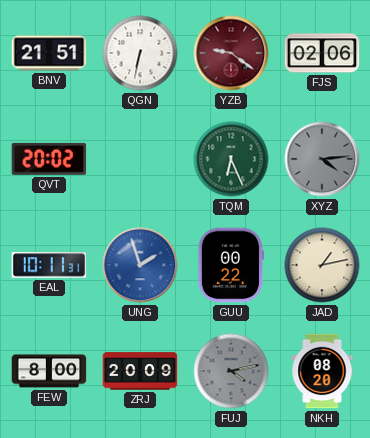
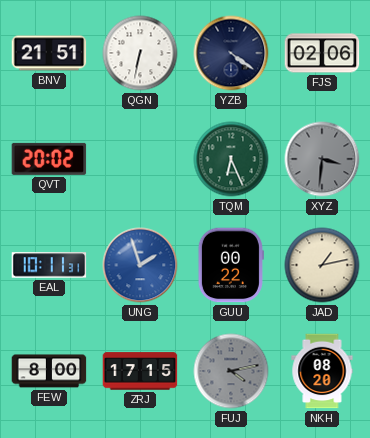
YZB: 9:21 -> 4:21
YZB dial: burgundy -> navy
XYZ: 4:14 -> 3:31
ZRJ: 20:09 -> 17:15
